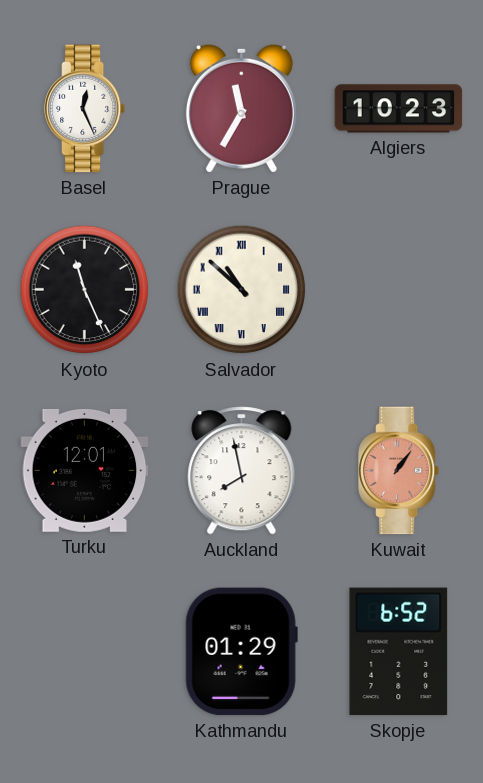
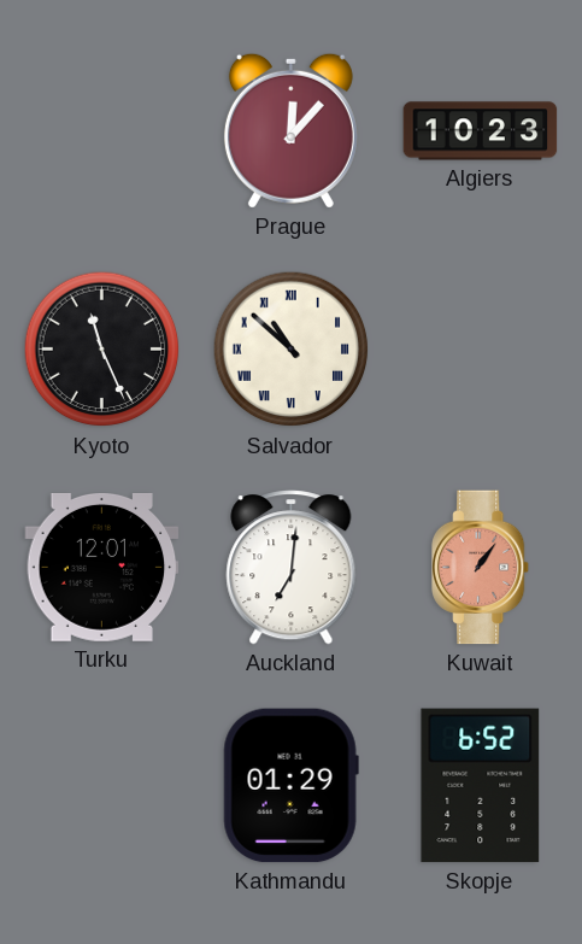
Basel: 12:26 -> none
Prague: 11:35 -> 12:07
Auckland: 7:58 -> 7:01
